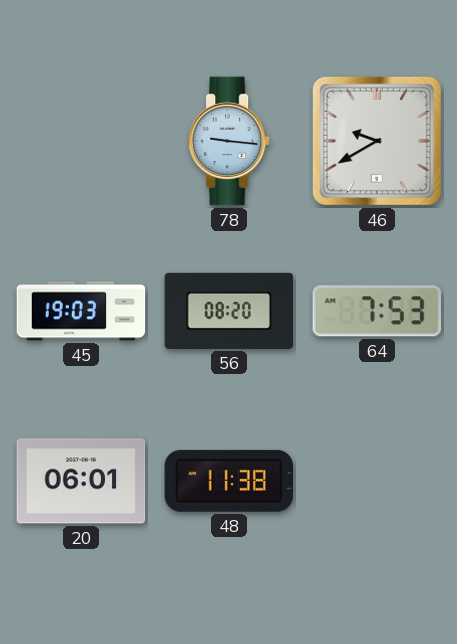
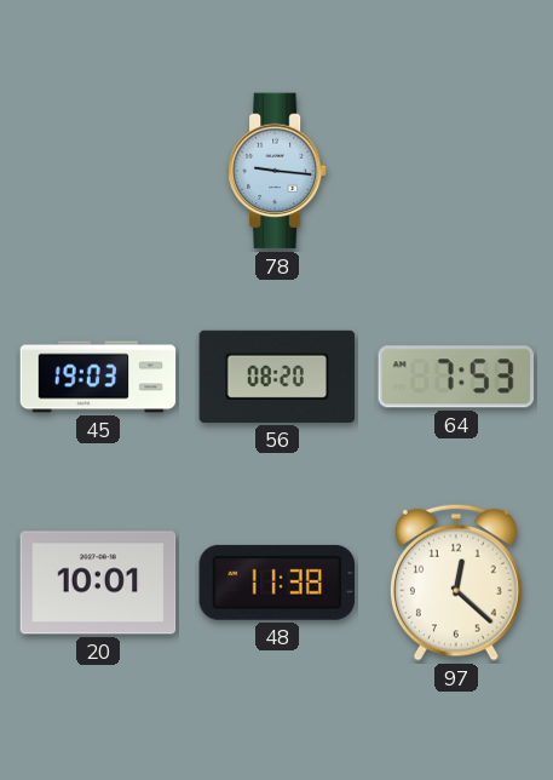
46: 9:40 -> none
20: 06:01 -> 10:01
97: none -> 12:22
